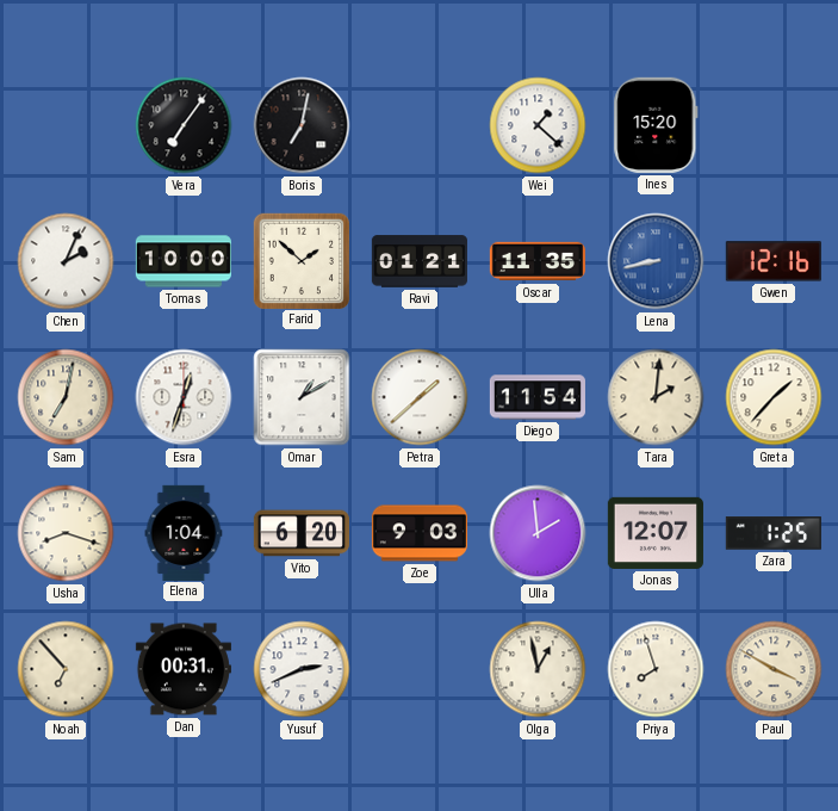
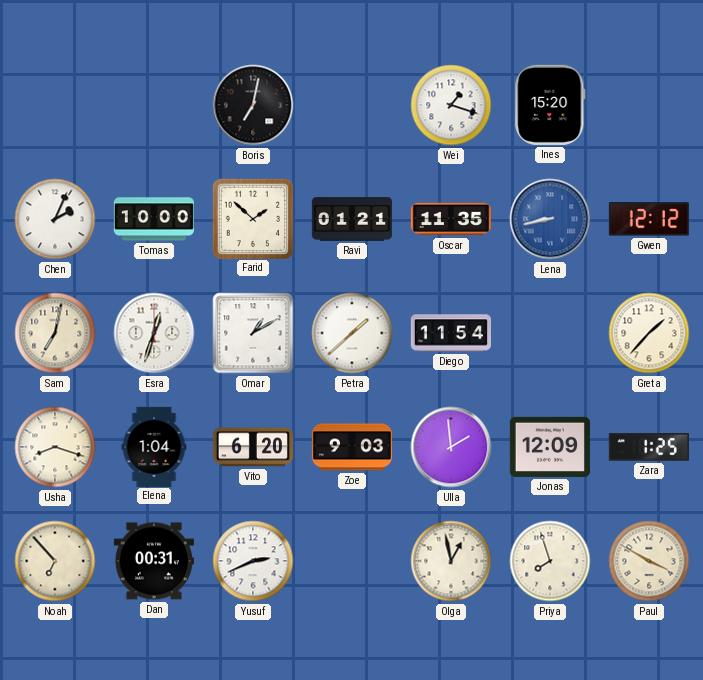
Vera: 7:06 -> none
Wei: 1:22 -> 1:18
Gwen: 12:16 -> 12:12
Tara: 2:01 -> none
Jonas: 12:07 -> 12:09
